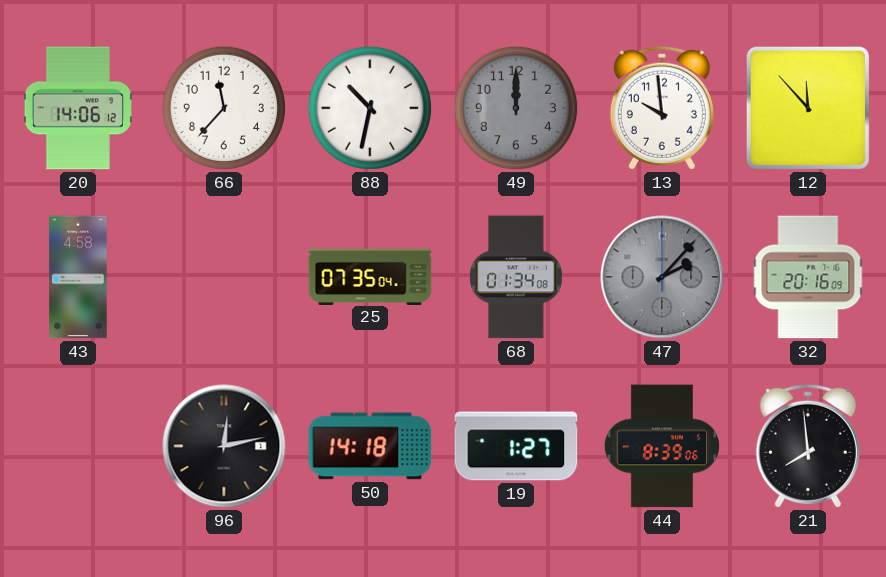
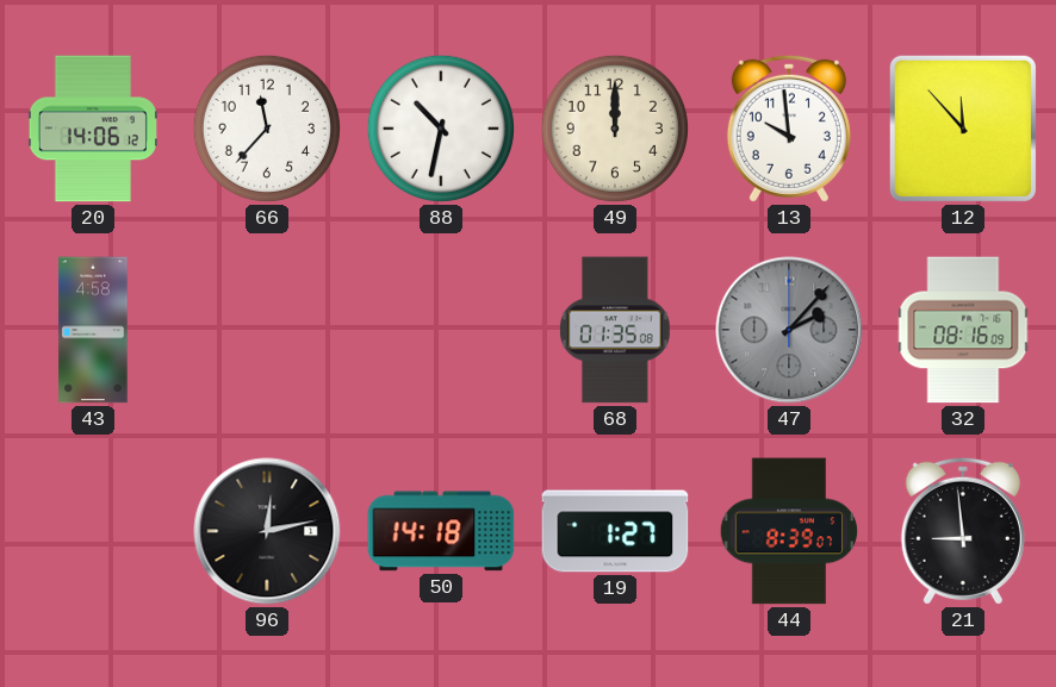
49 dial: grey -> cream
25: 07:35 -> none
68: 01:34 -> 01:35
32: 20:16 -> 08:16
44: 8:39:06 -> 8:39:07
21: 7:59 -> 8:59
